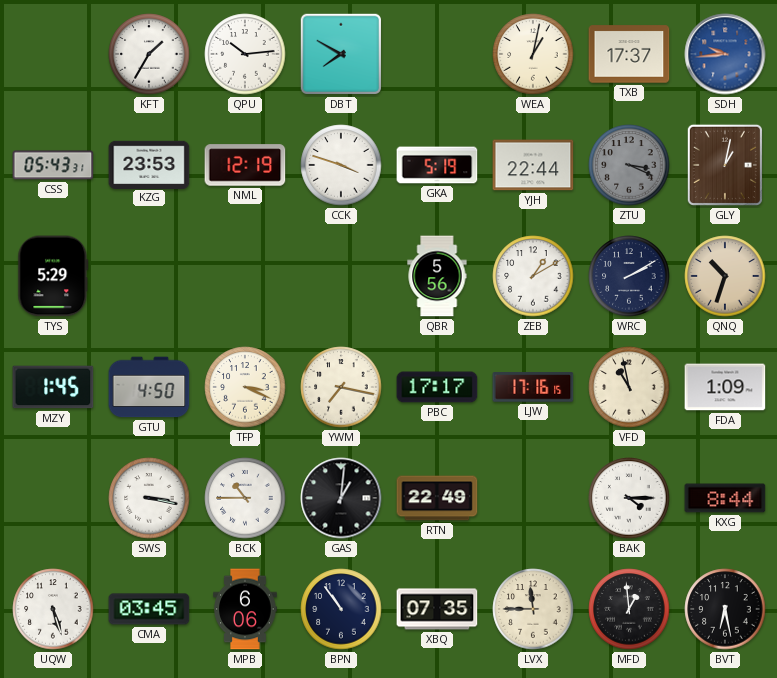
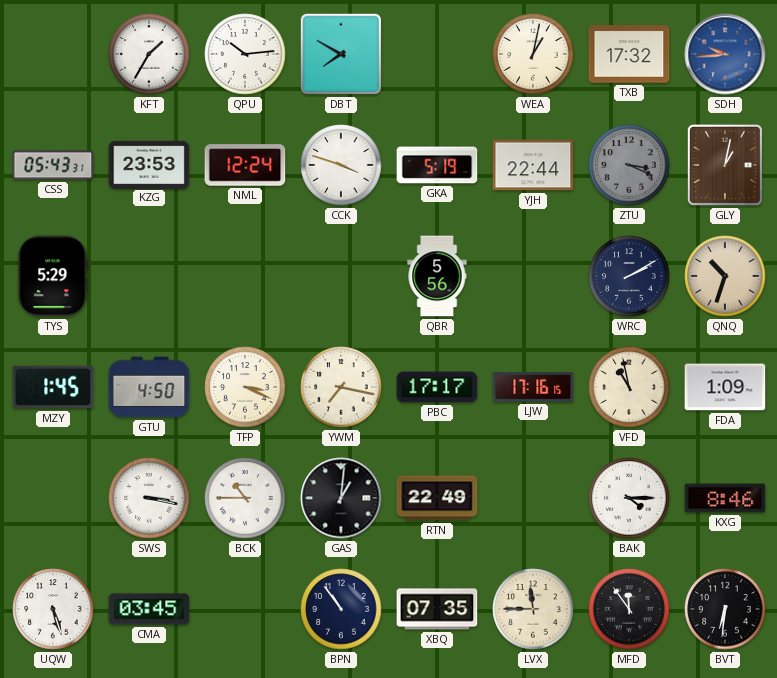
TXB: 17:37 -> 17:32
NML: 12:19 -> 12:24
ZEB: 1:10 -> none
KXG: 8:44 -> 8:46
MPB: 6:06 -> none
MFD: 12:59 -> 11:54
BVT: 6:28 -> 6:31
